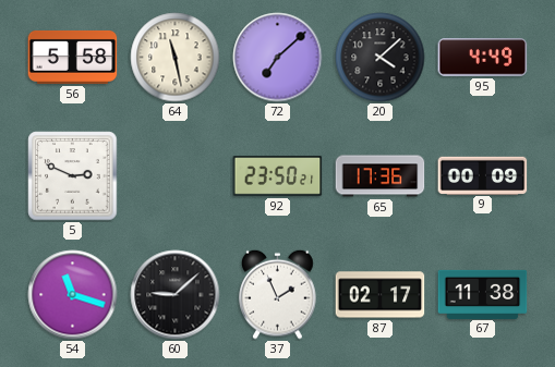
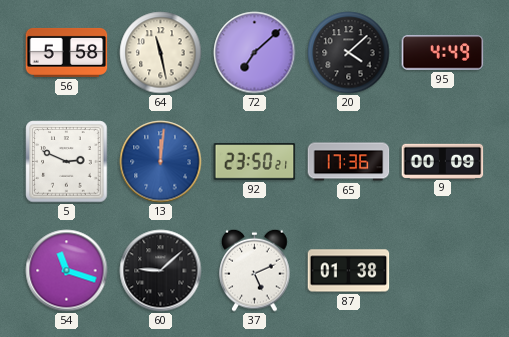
13: none -> 12:01
37: 1:56 -> 5:11
87: 02:17 -> 01:38
67: 11:38 -> none
